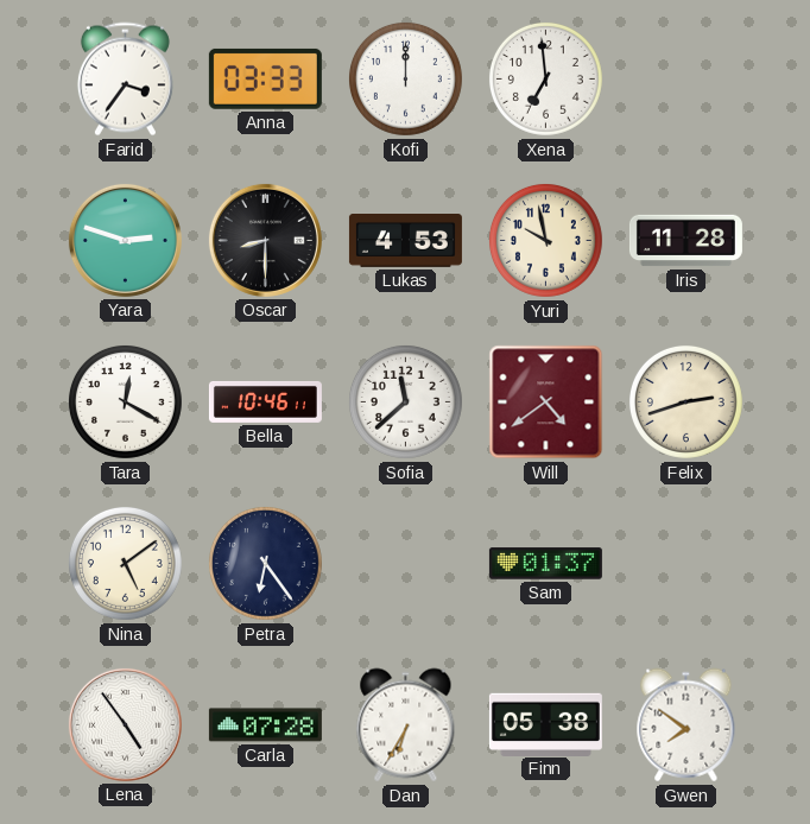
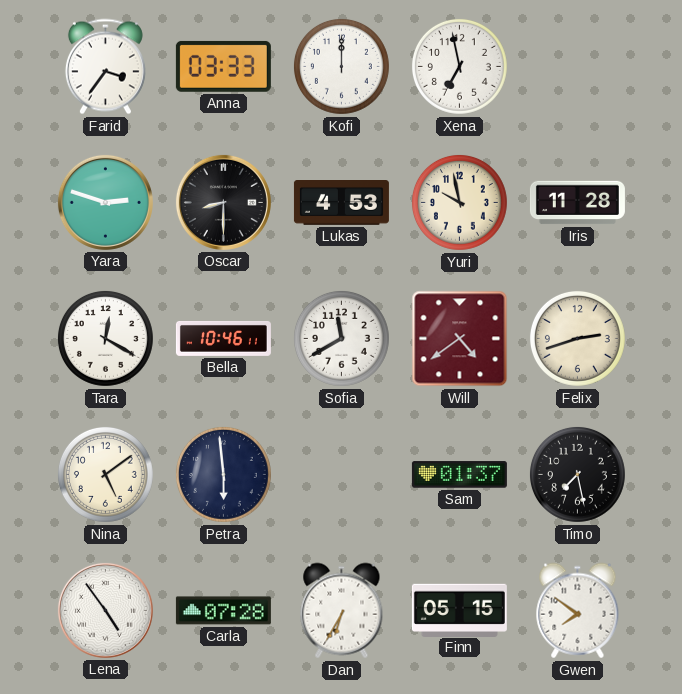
Xena: 6:59 -> 6:58
Sofia: 11:38 -> 11:40
Petra: 6:24 -> 5:59
Timo: none -> 7:28
Finn: 05:38 -> 05:15
